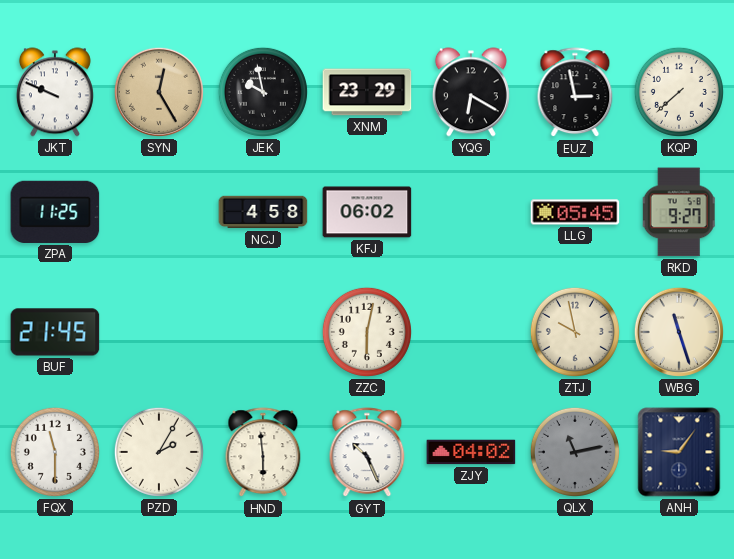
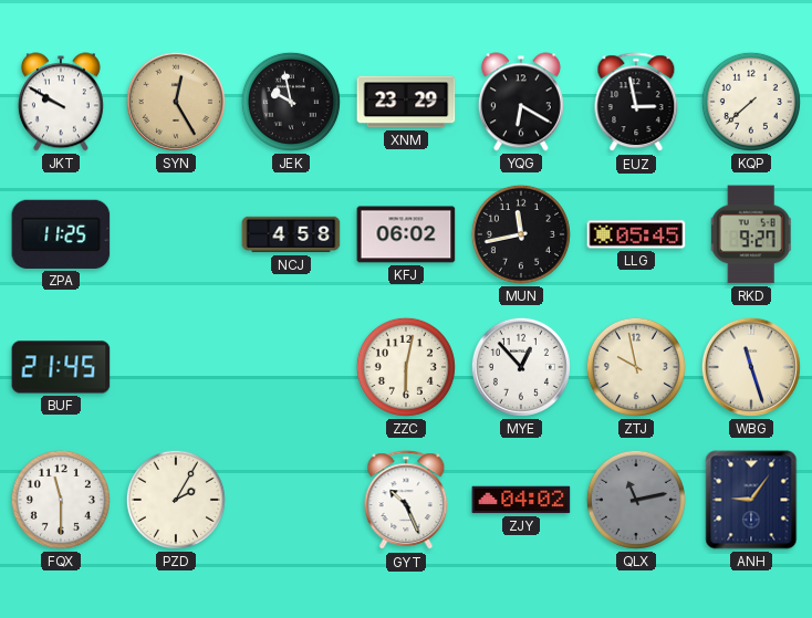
JKT: 9:49 -> 9:50
MUN: none -> 11:43
MYE: none -> 12:53
HND: 5:59 -> none
